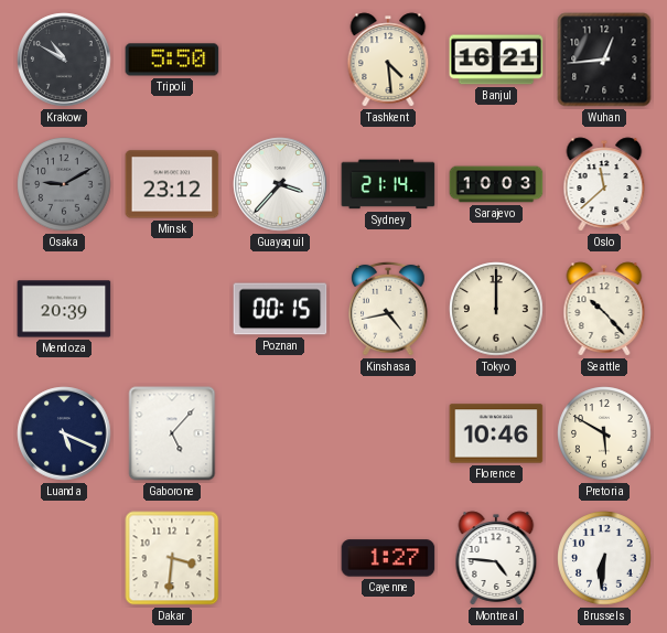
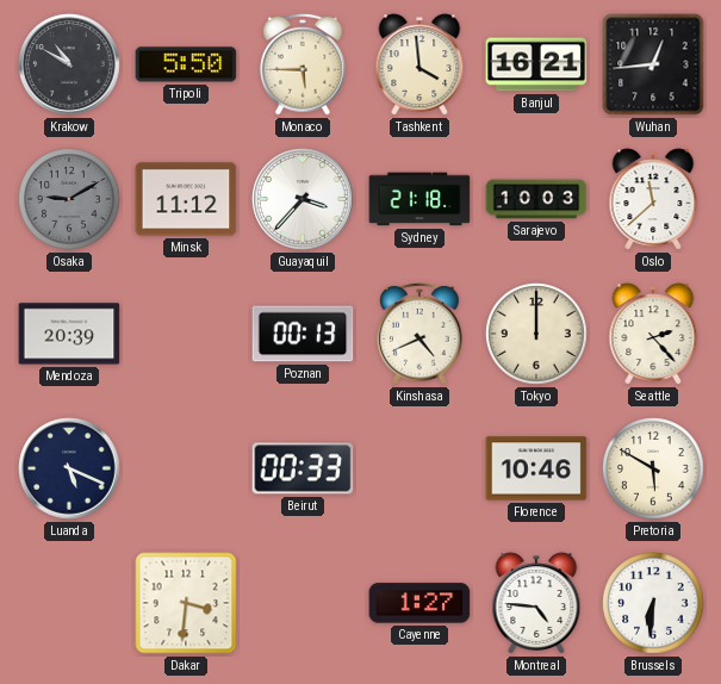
Monaco: none -> 5:45
Tashkent: 4:29 -> 3:59
Minsk: 23:12 -> 11:12
Sydney: 21:14 -> 21:18
Poznan: 00:15 -> 00:13
Kinshasa: 4:43 -> 4:41
Seattle: 10:23 -> 2:23
Gaborone: 5:07 -> none
Beirut: none -> 00:33
